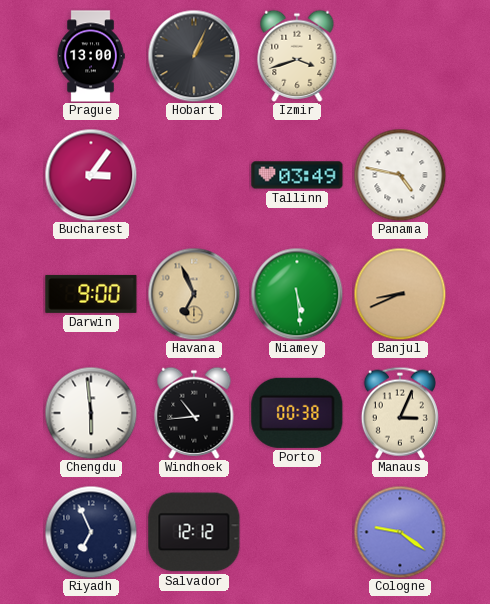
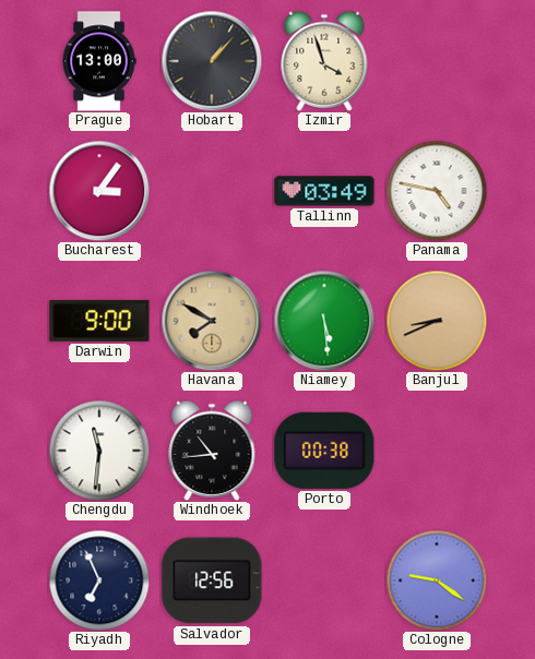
Hobart: 1:04 -> 1:07
Izmir: 3:42 -> 3:57
Havana: 6:56 -> 7:50
Chengdu: 5:59 -> 11:31
Manaus: 3:04 -> none
Salvador: 12:12 -> 12:56
